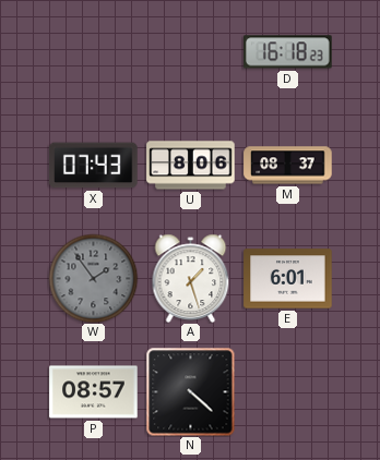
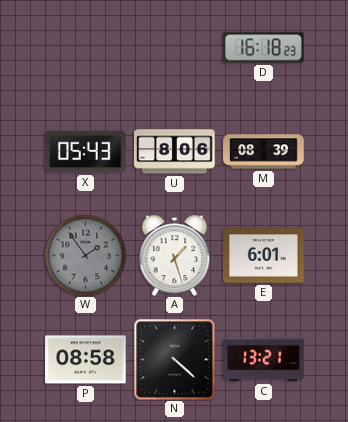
X: 07:43 -> 05:43
M: 08:37 -> 08:39
P: 08:57 -> 08:58
C: none -> 13:21
